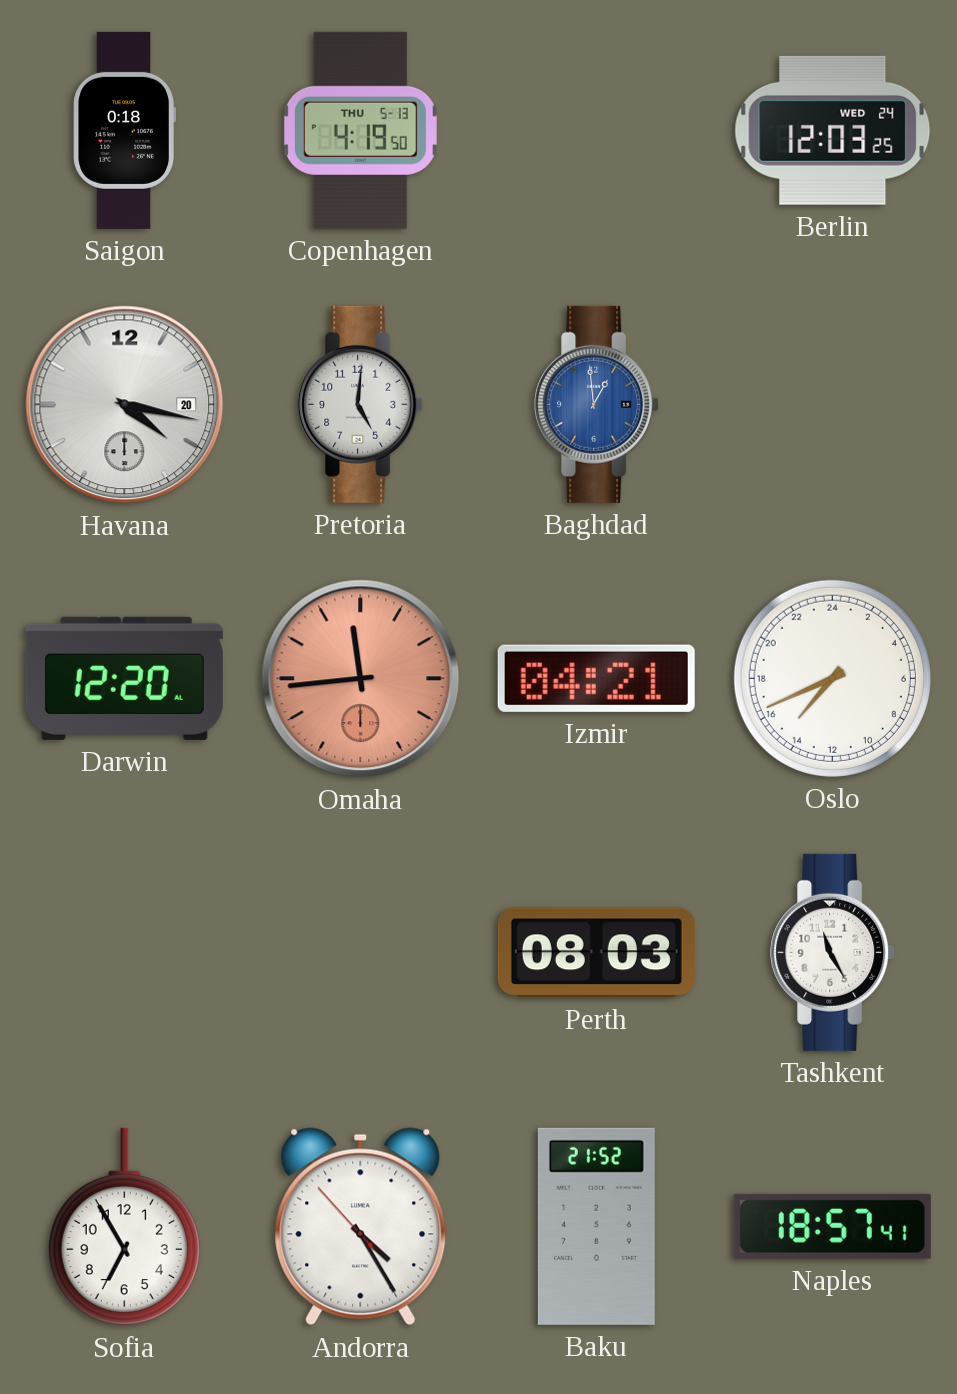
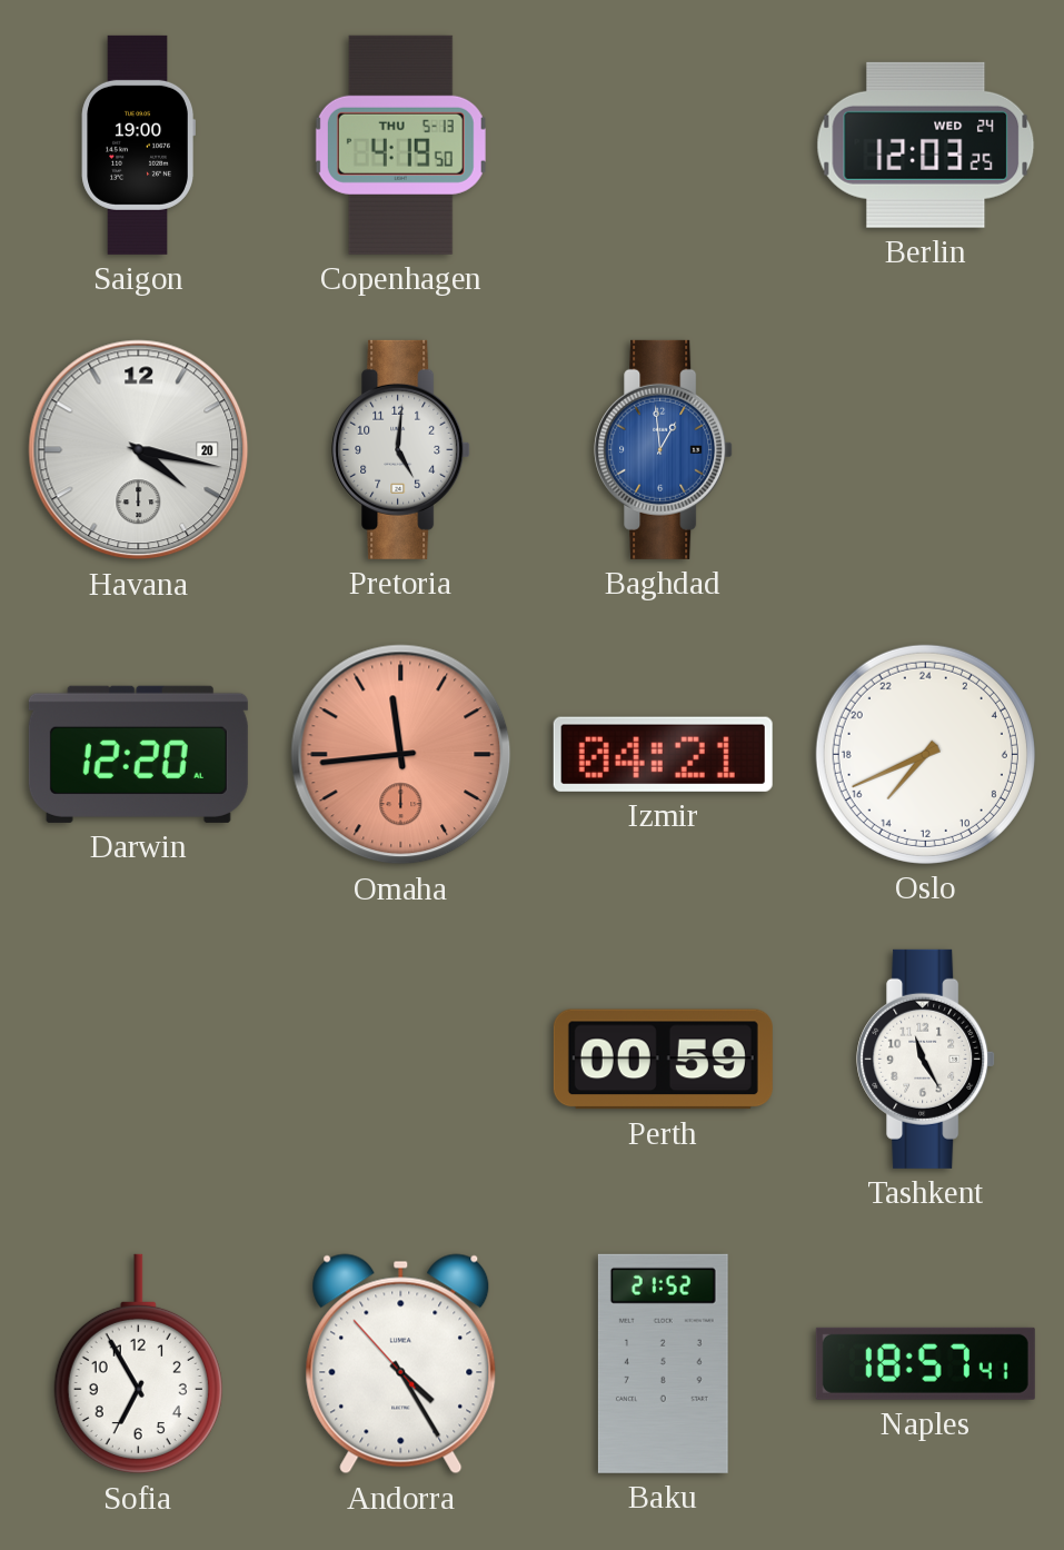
Saigon: 0:18 -> 19:00
Perth: 08:03 -> 00:59
